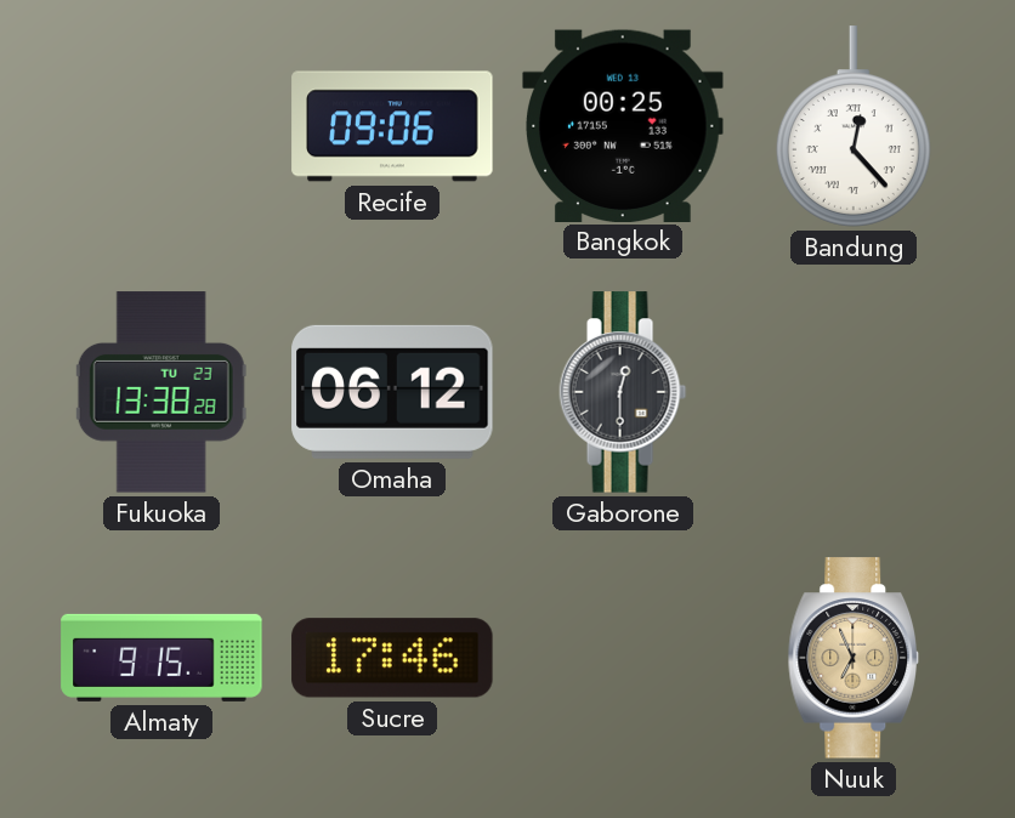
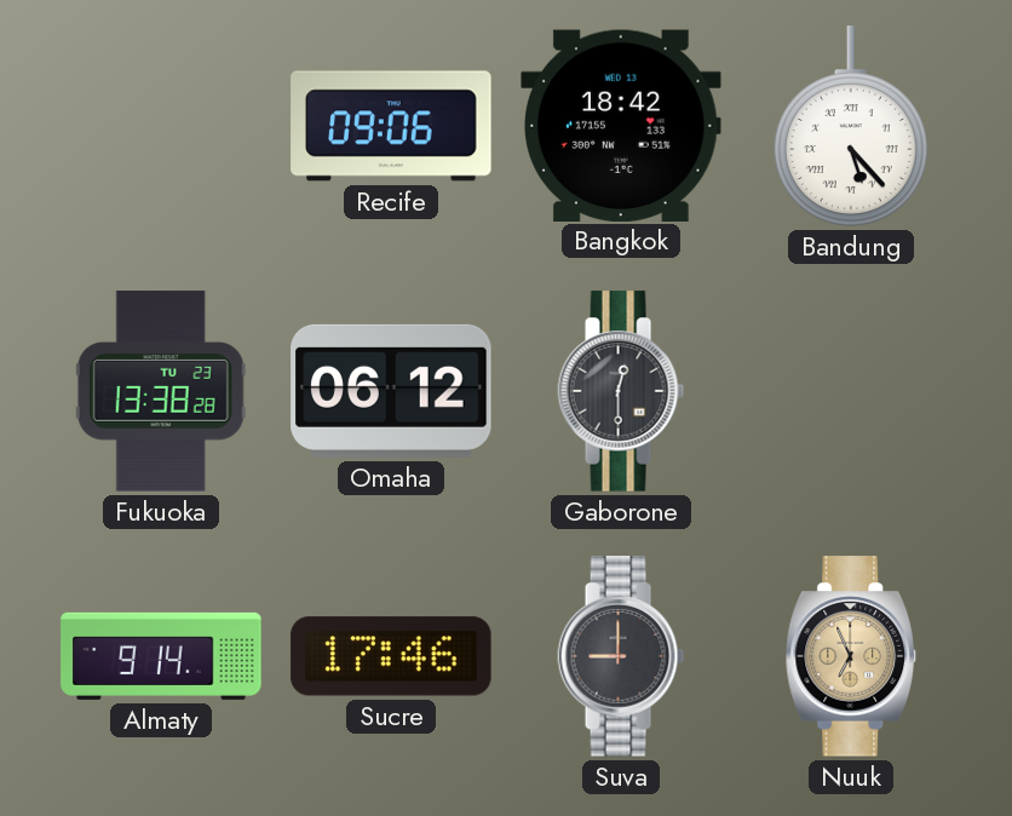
Bangkok: 00:25 -> 18:42
Bandung: 12:23 -> 5:23
Almaty: 9:15 -> 9:14
Suva: none -> 9:00
